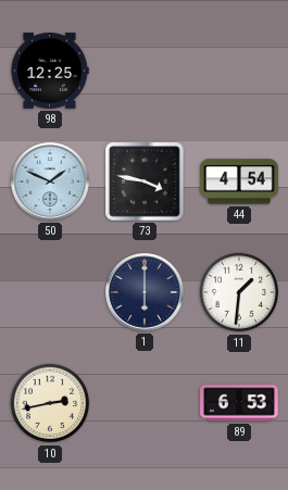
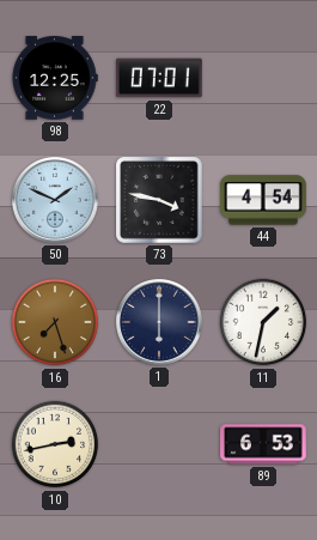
22: none -> 07:01
16: none -> 7:27
11: 1:31 -> 1:32
